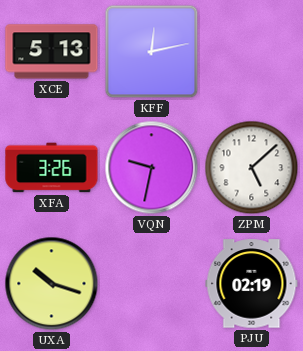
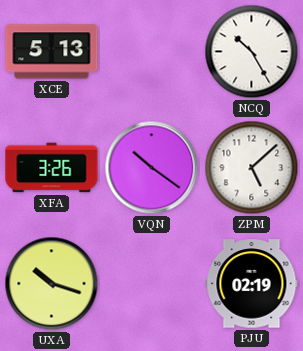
KFF: 12:13 -> none
NCQ: none -> 10:25
VQN: 9:32 -> 10:21
